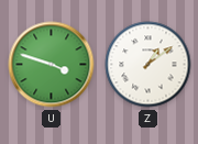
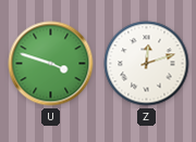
Z: 1:09 -> 12:12
